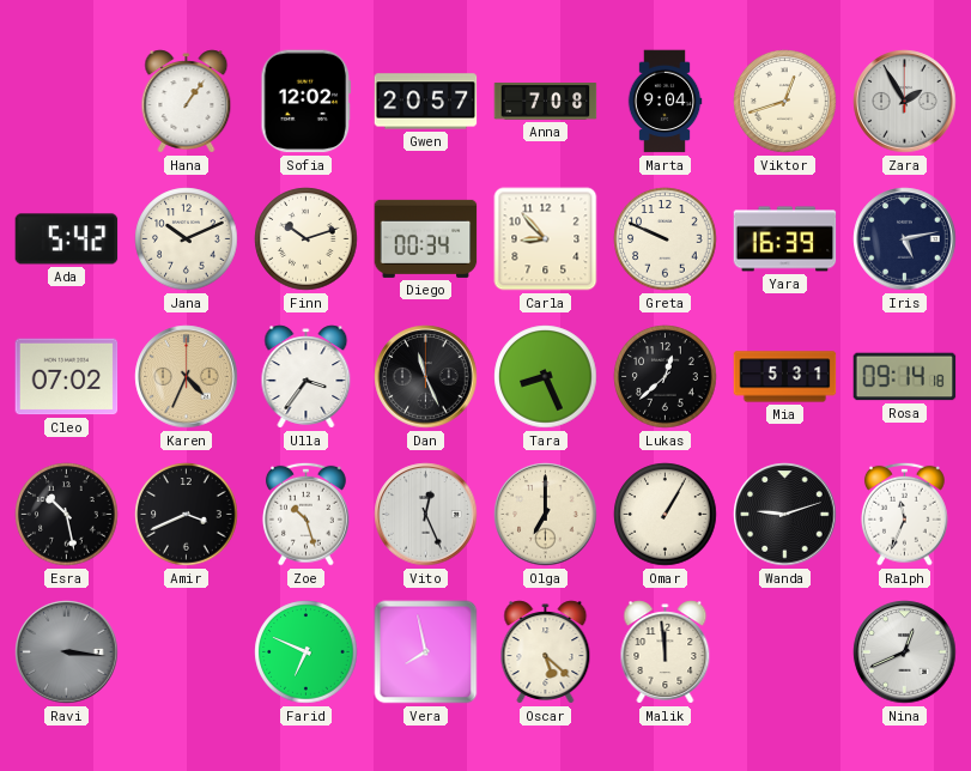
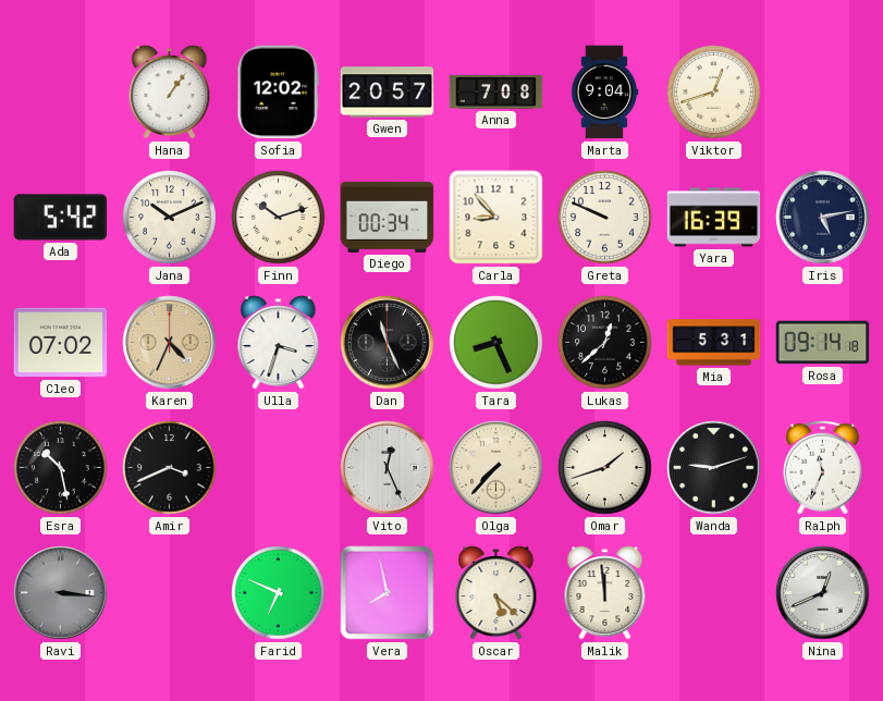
Zara: 1:55 -> none
Ulla: 3:36 -> 3:33
Zoe: 10:27 -> none
Olga: 7:00 -> 7:37
Omar: 1:05 -> 1:42
